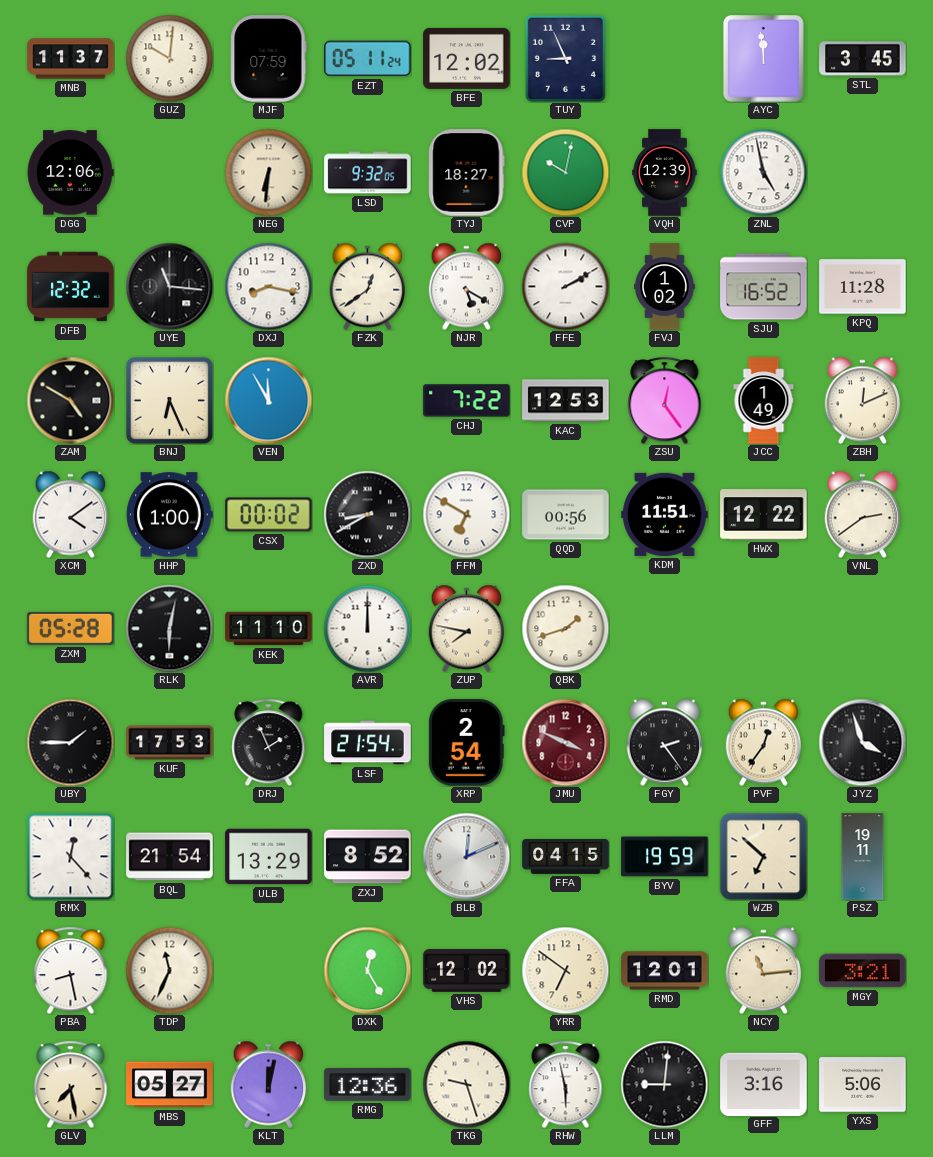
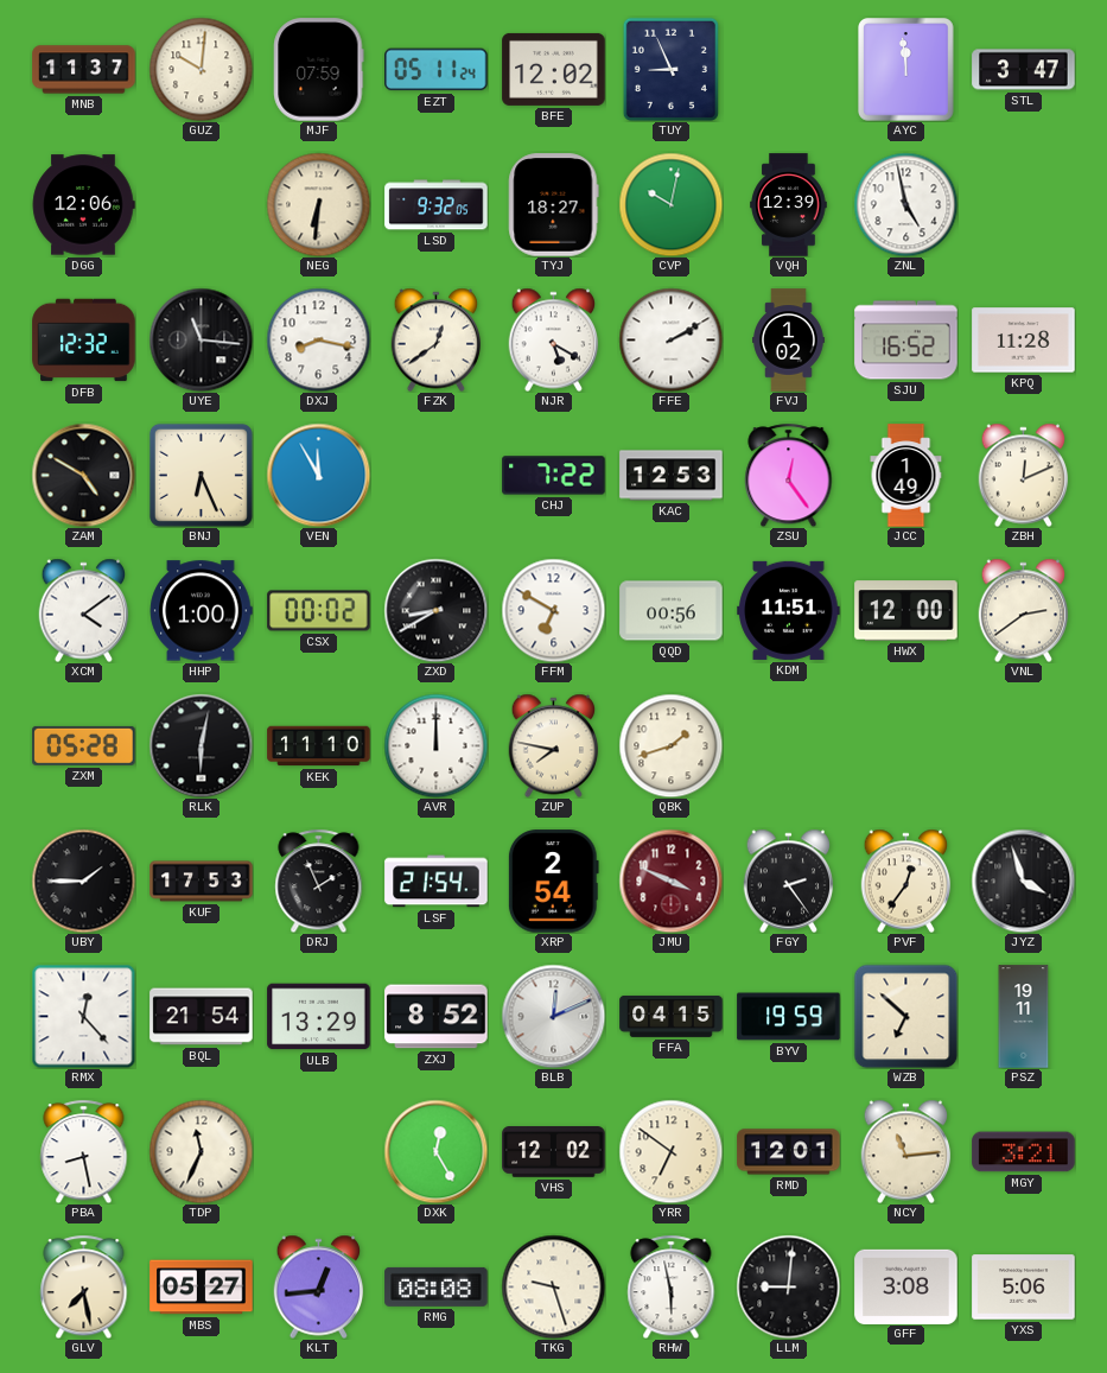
STL: 3:45 -> 3:47
HWX: 12:22 -> 12:00
KLT: 12:02 -> 12:44
RMG: 12:36 -> 08:08
GFF: 3:16 -> 3:08
